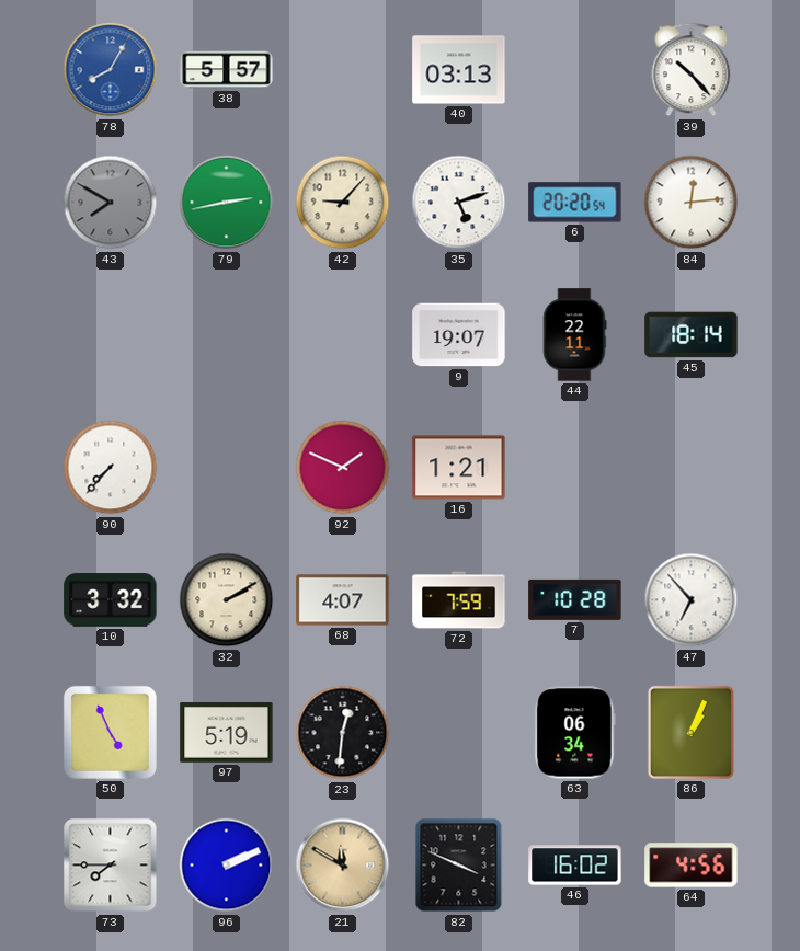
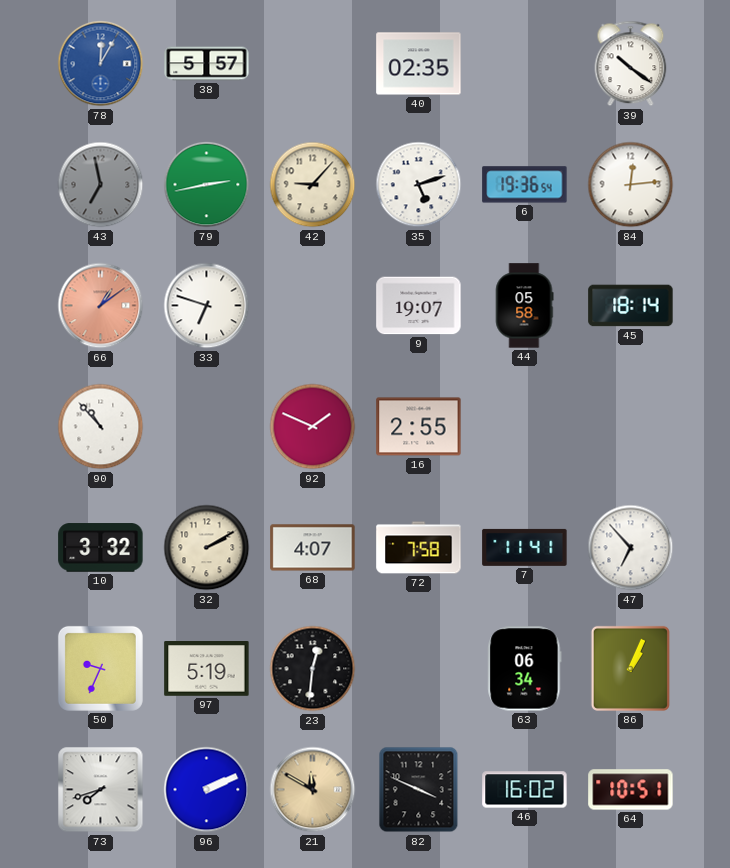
78: 8:05 -> 12:05
40: 03:13 -> 02:35
39: 10:23 -> 10:21
43: 7:50 -> 6:58
6: 20:20 -> 19:36
66: none -> 1:09
33: none -> 6:48
44: 22:11 -> 05:58
90: 7:37 -> 10:53
16: 1:21 -> 2:55
72: 7:59 -> 7:58
7: 10:28 -> 11:41
50: 4:56 -> 9:34
73: 7:45 -> 7:42
64: 4:56 -> 10:51
